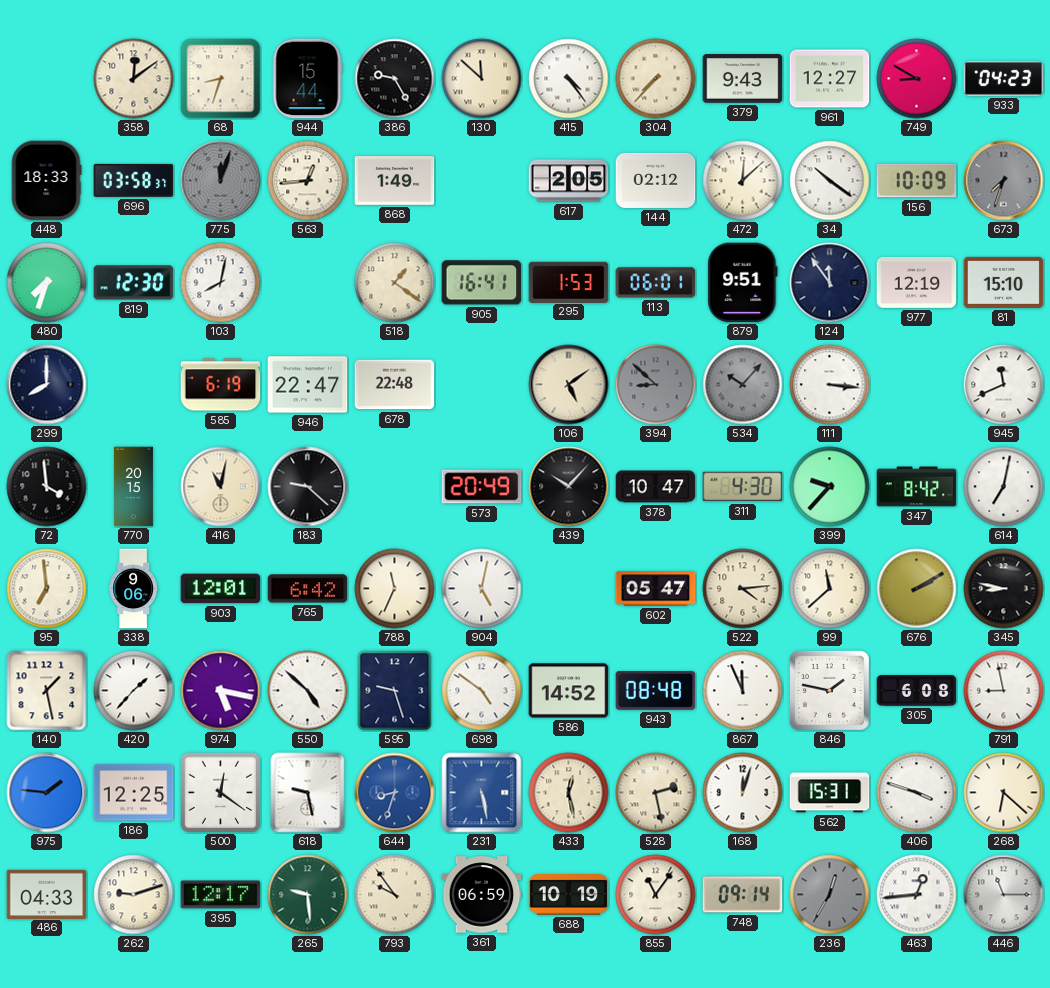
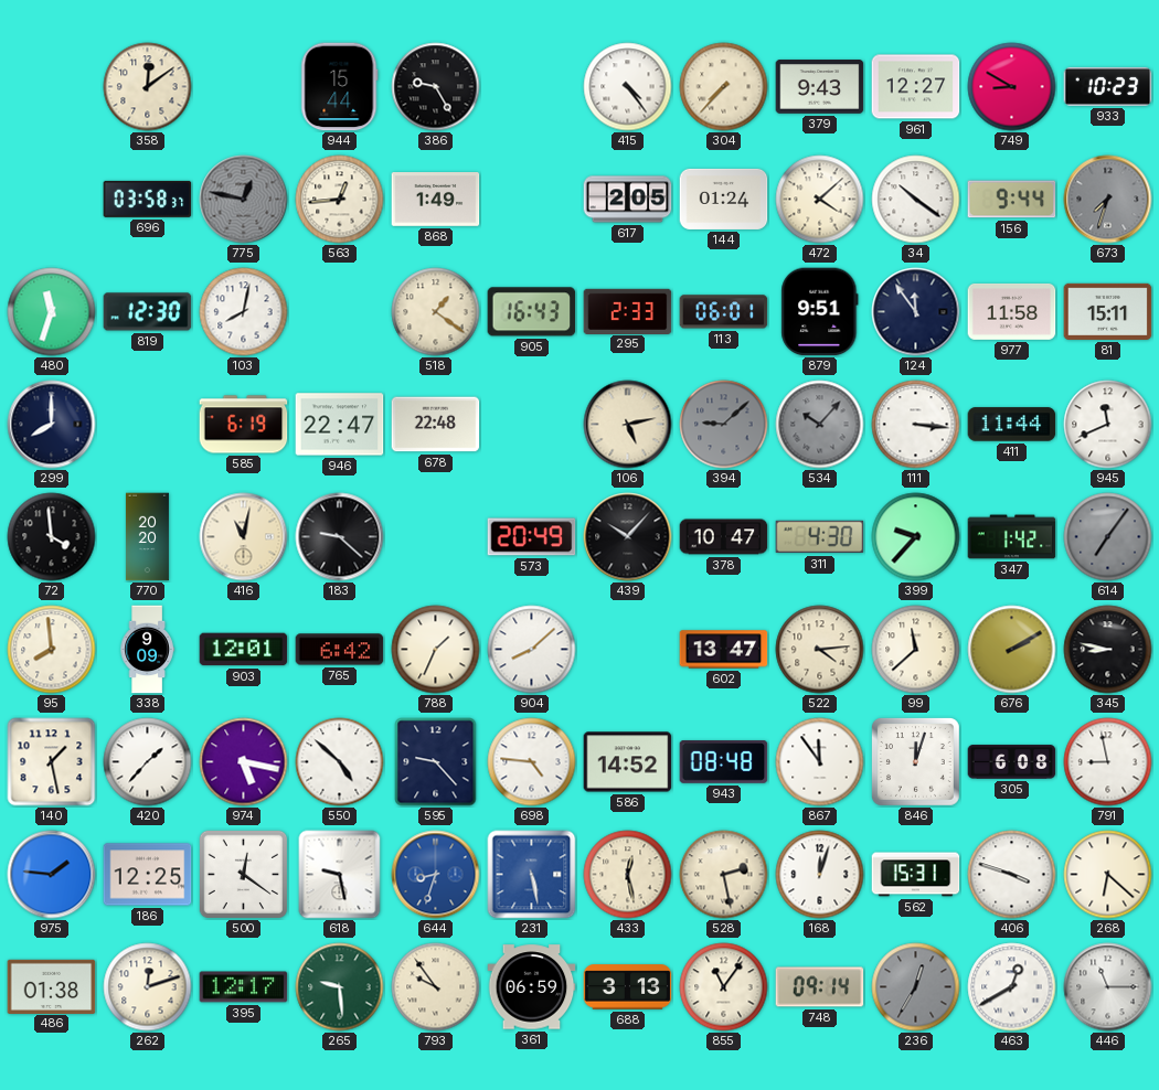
68: 8:33 -> none
130: 11:52 -> none
933: 04:23 -> 10:23
448: 18:33 -> none
775: 12:03 -> 12:47
144: 02:12 -> 01:24
472: 12:08 -> 4:08
156: 10:09 -> 9:44
480: 7:33 -> 11:33
905: 16:41 -> 16:43
295: 1:53 -> 2:33
977: 12:19 -> 11:58
81: 15:10 -> 15:11
106: 5:09 -> 5:13
394: 8:52 -> 9:08
411: none -> 11:44
770: 20:15 -> 20:20
347: 8:42 -> 1:42
614: 7:02 -> 7:06
614 dial: white -> grey
95: 6:59 -> 7:59
338: 9:06 -> 9:09
788: 11:34 -> 1:34
904: 5:02 -> 8:08
602: 05:47 -> 13:47
595: 9:27 -> 9:23
698: 4:51 -> 4:46
867: 11:56 -> 11:54
846: 1:47 -> 12:03
486: 04:33 -> 01:38
262: 9:12 -> 12:12
688: 10:19 -> 3:13
463: 12:44 -> 12:40
